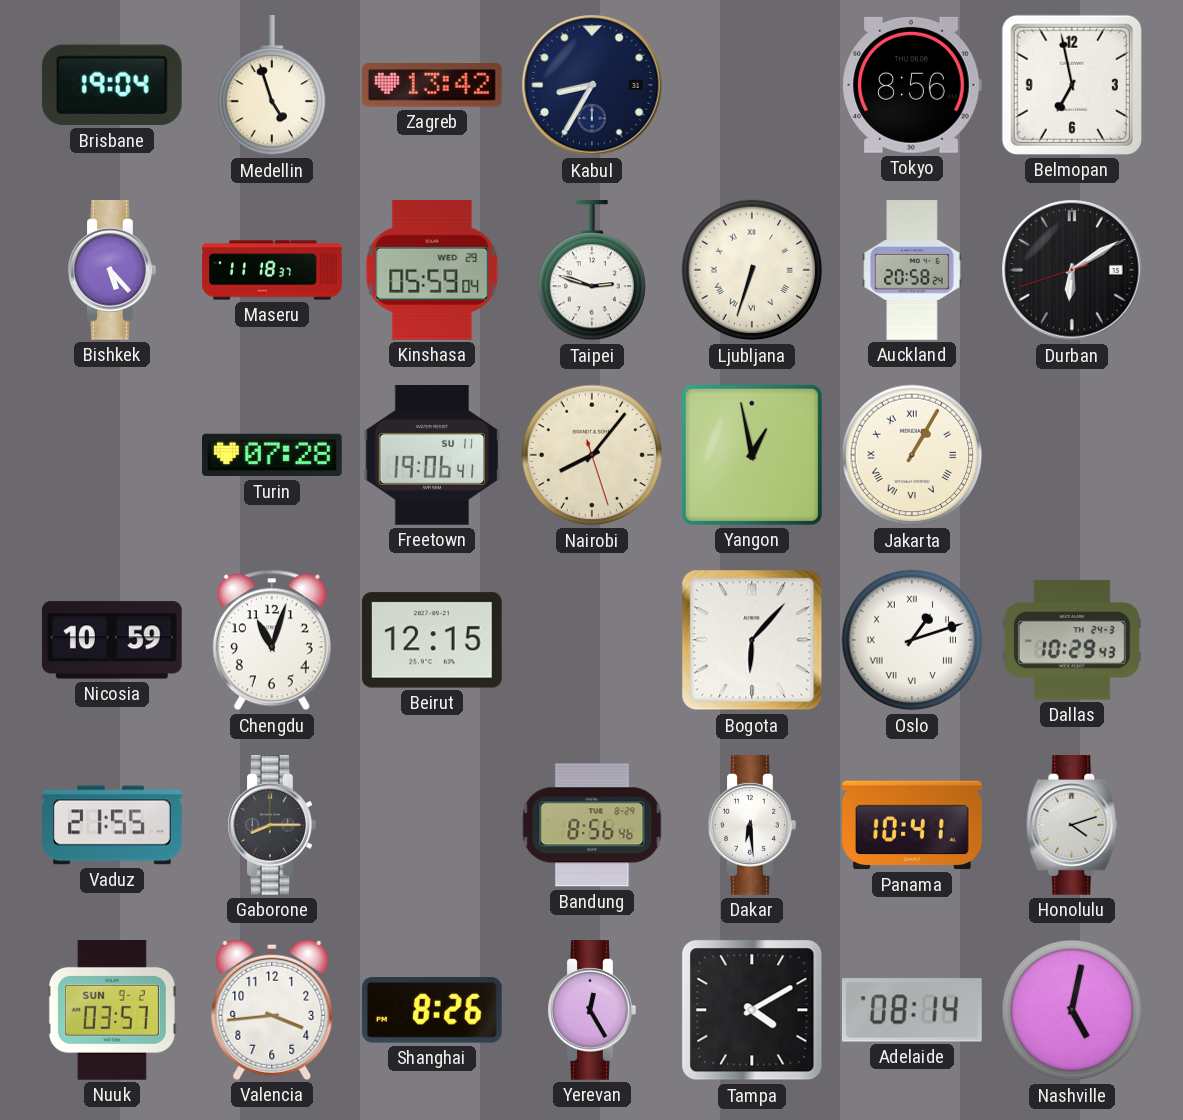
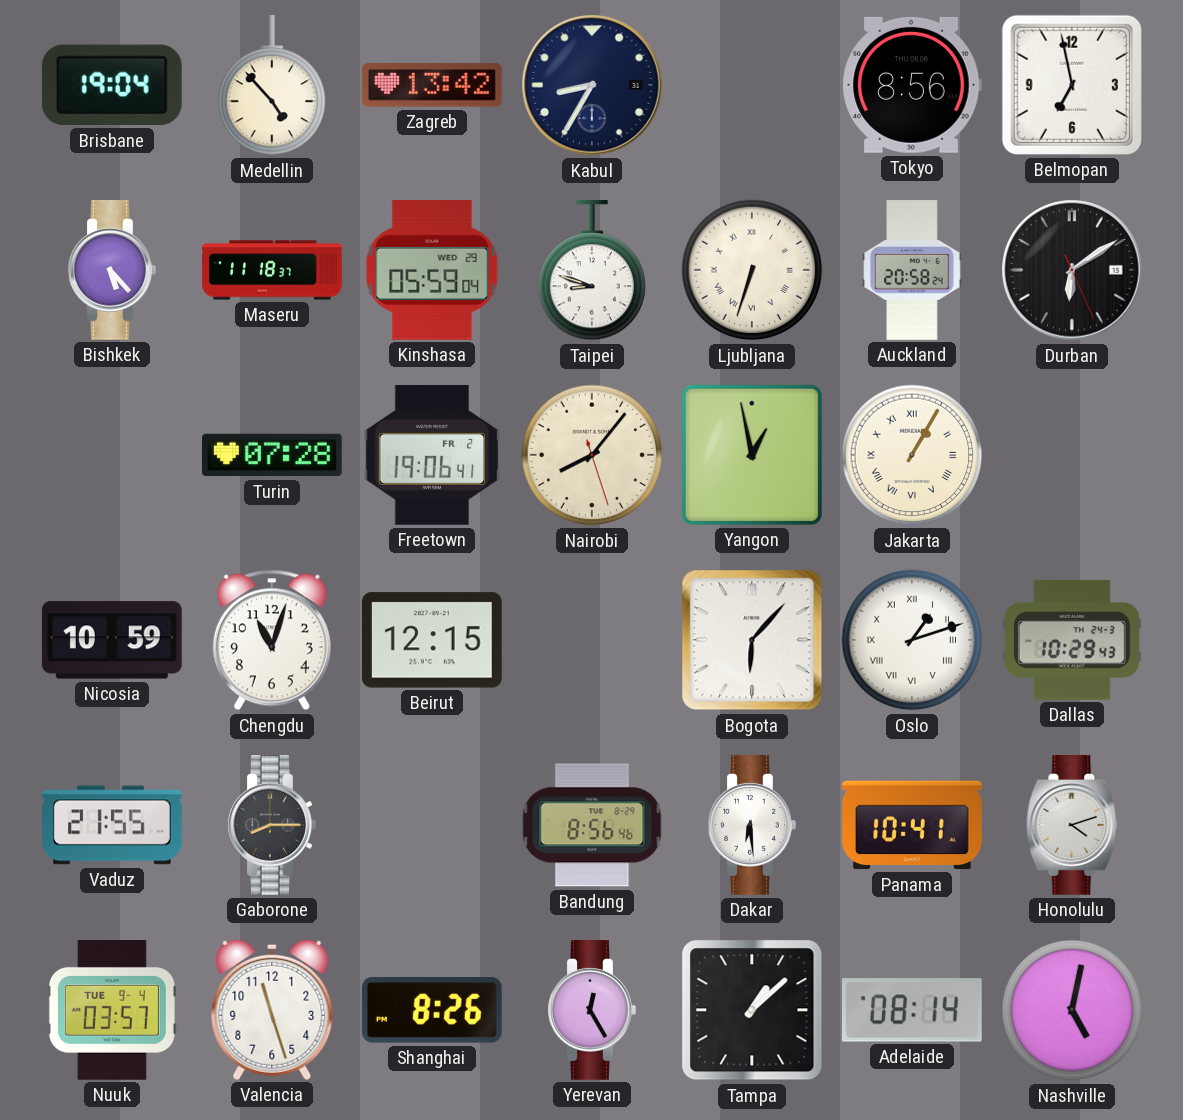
Medellin: 4:57 -> 4:53
Taipei: 2:48 -> 8:48
Durban: 6:09:42 -> 6:09:26
Freetown date: SU 11 -> FR 2
Nuuk date: SUN 9-2 -> TUE 9-4
Valencia: 3:44 -> 11:27
Tampa: 4:10 -> 1:08
